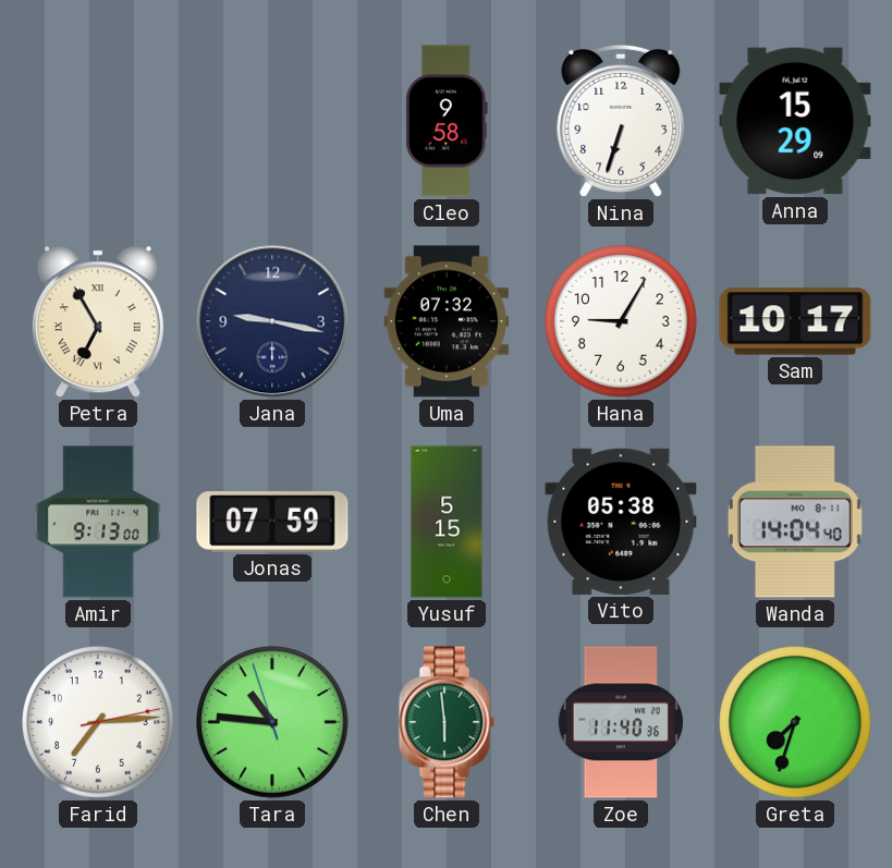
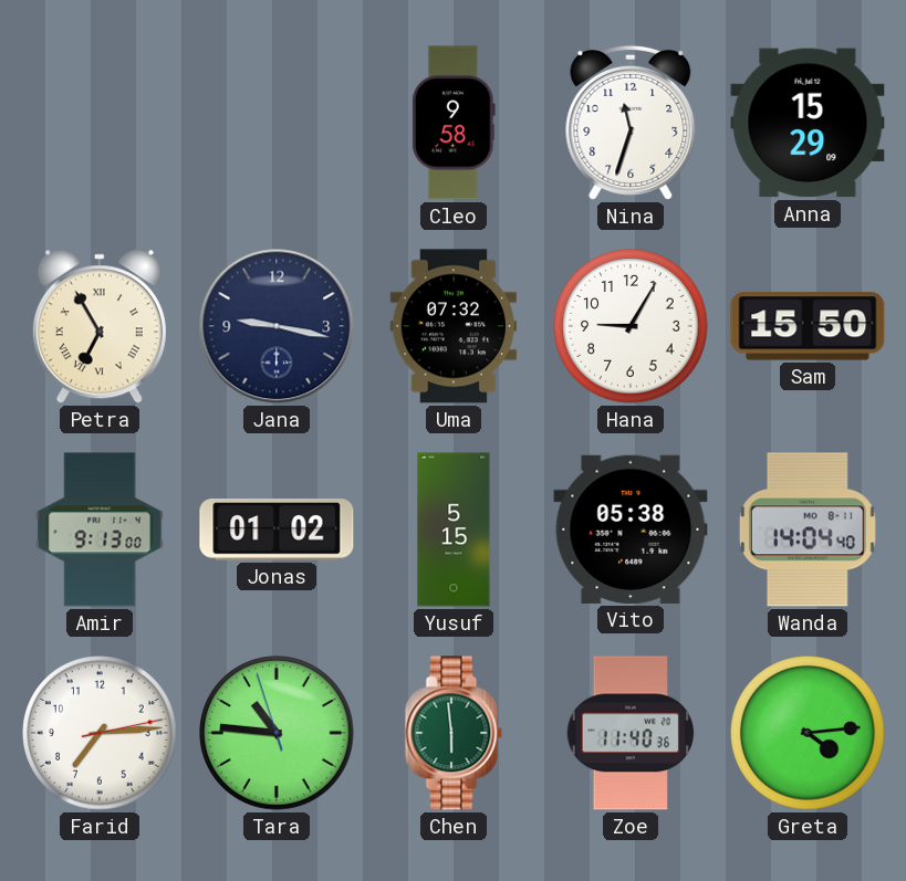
Nina: 6:33 -> 11:33
Sam: 10:17 -> 15:50
Jonas: 07:59 -> 01:02
Greta: 7:33 -> 4:14
